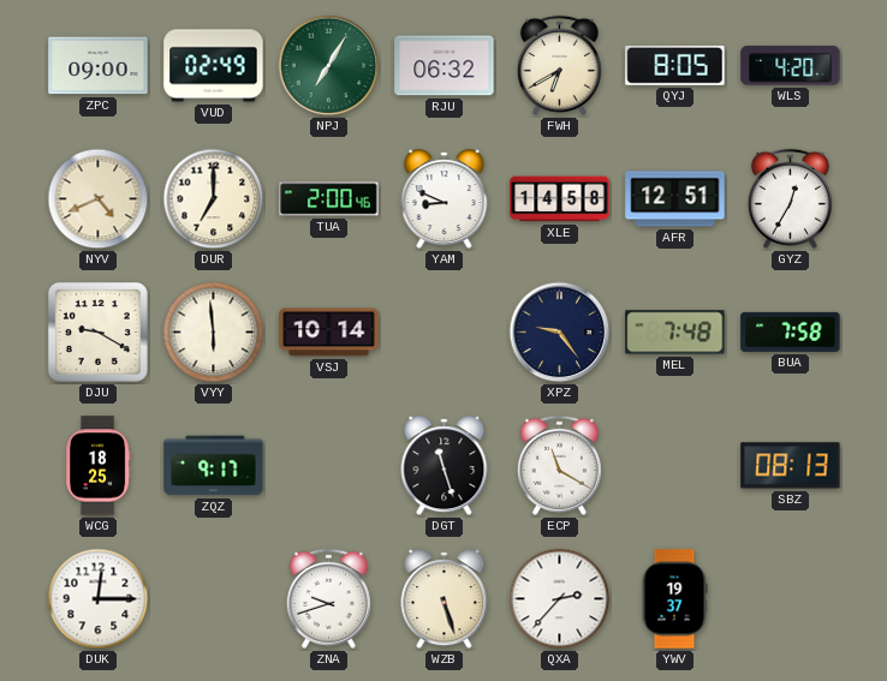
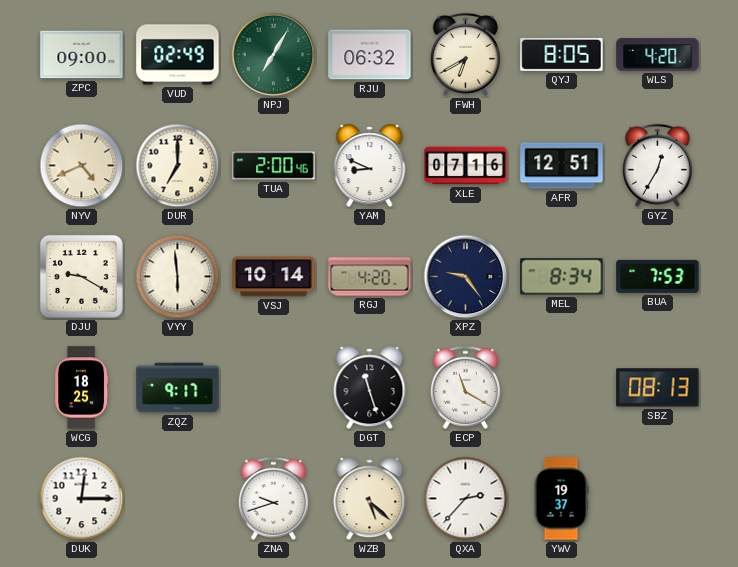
XLE: 14:58 -> 07:16
RGJ: none -> 4:20
MEL: 7:48 -> 8:34
BUA: 7:58 -> 7:53
WZB: 5:27 -> 5:22
